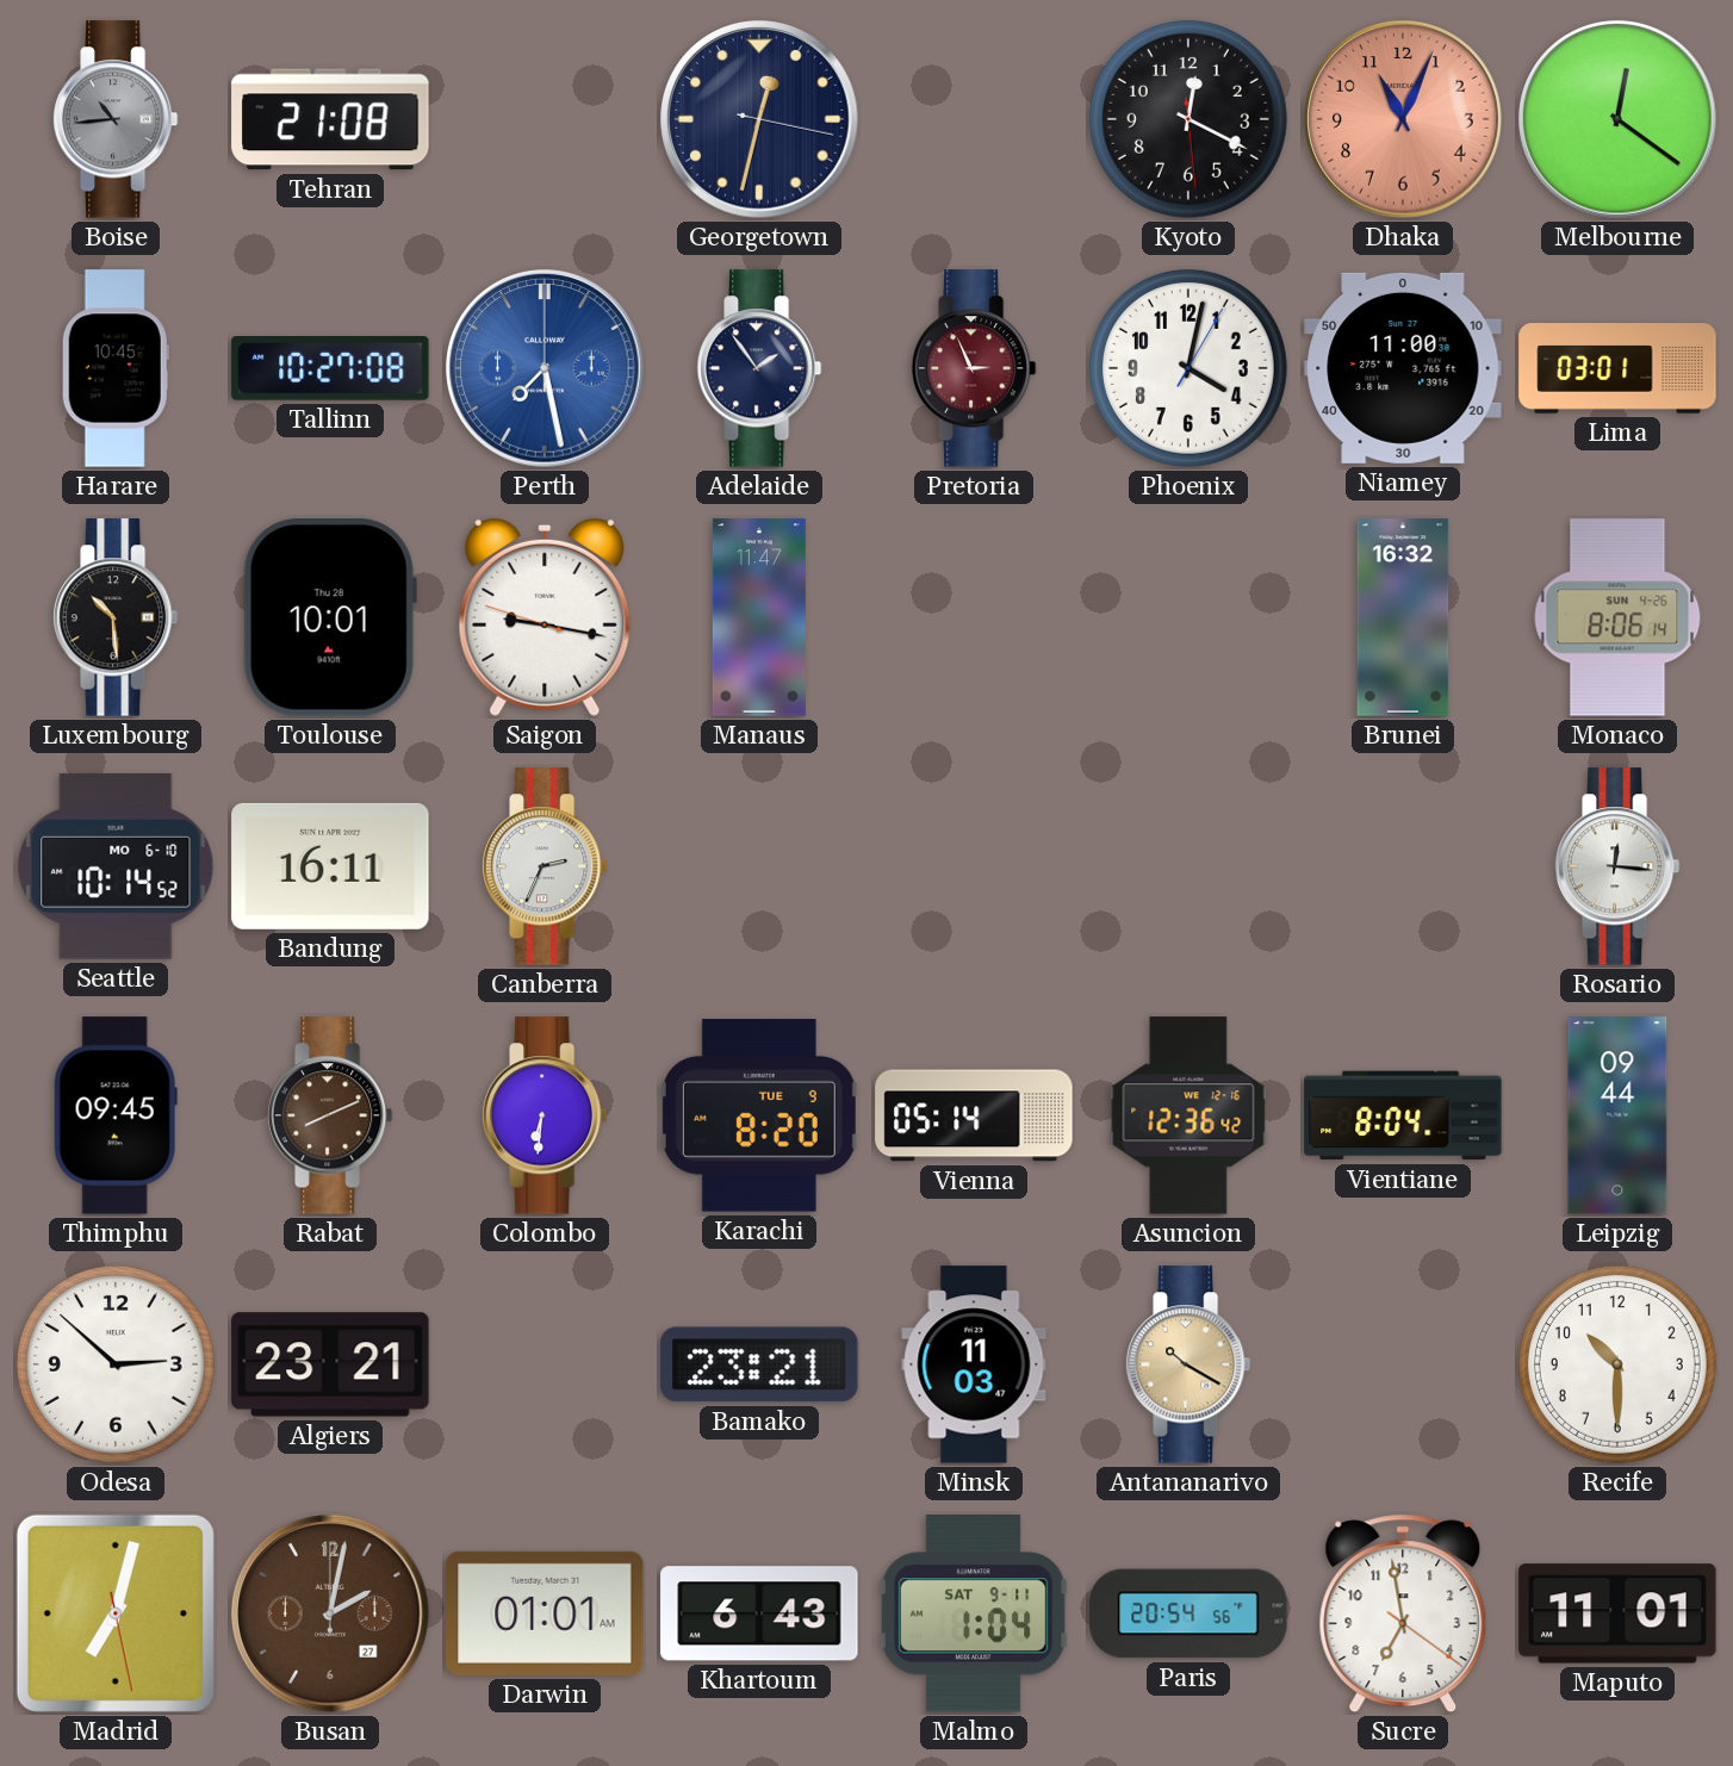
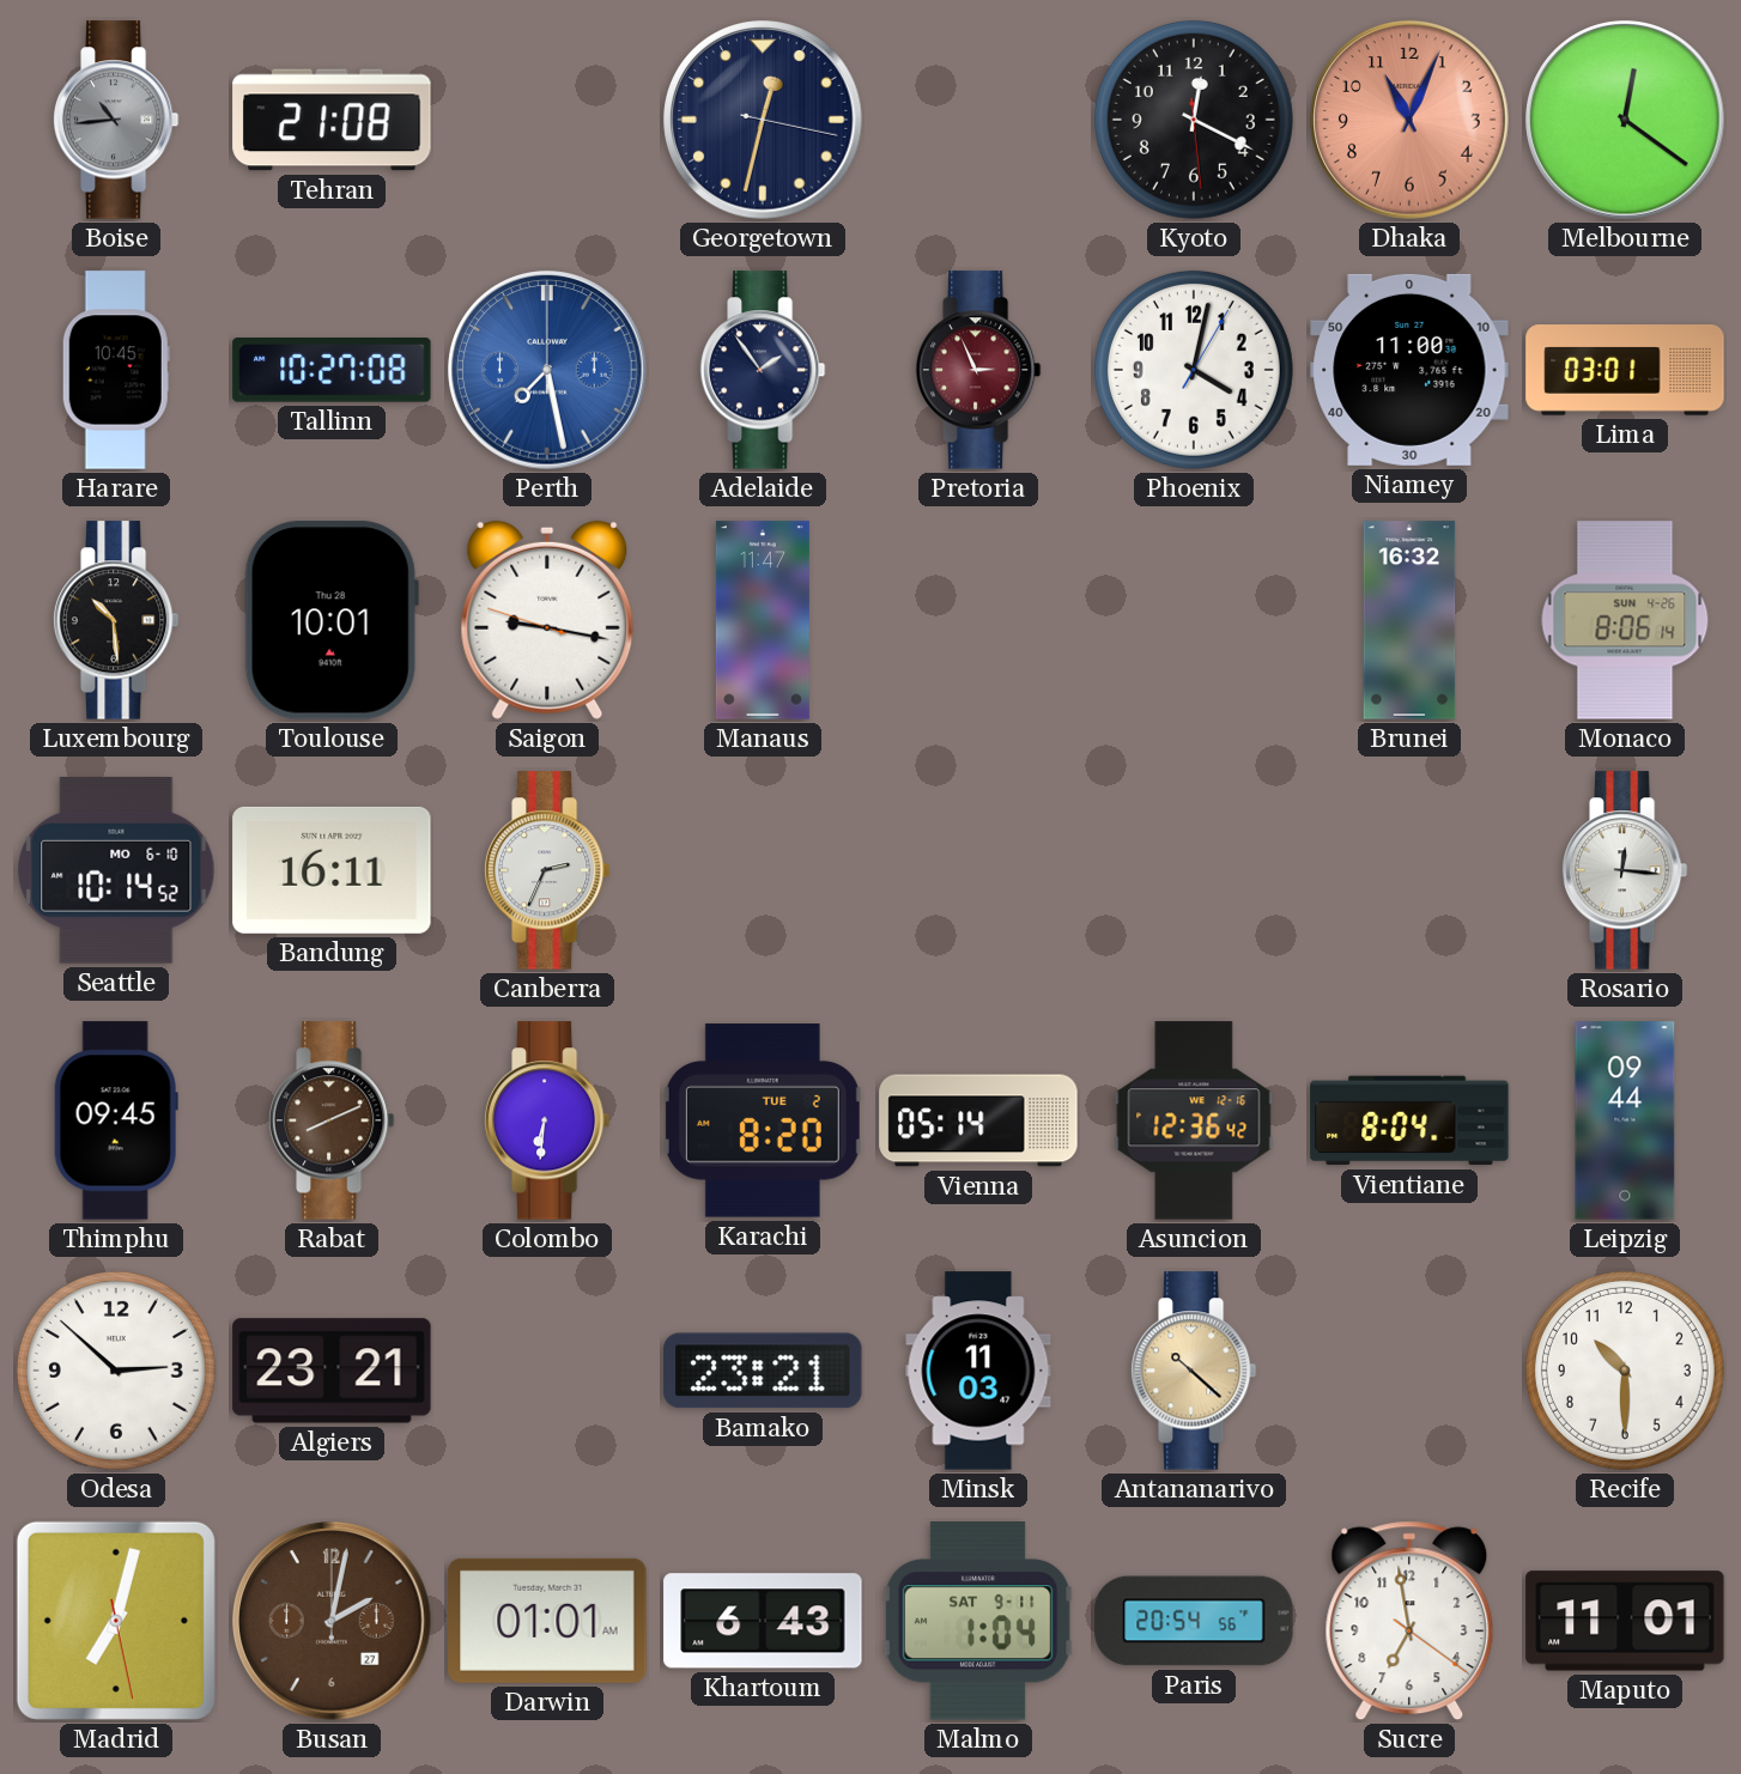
Karachi date: TUE 9 -> TUE 2
Antananarivo: 10:20 -> 10:22
